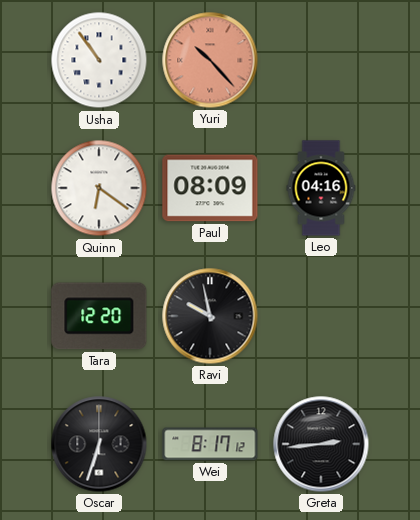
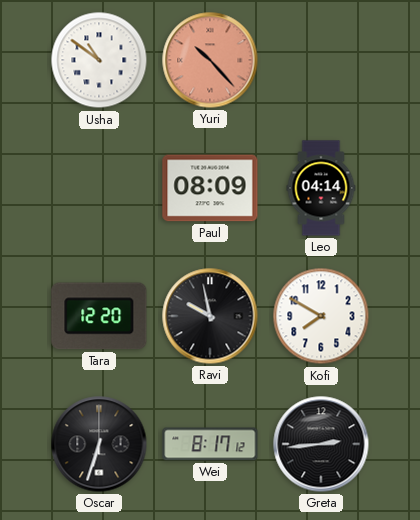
Usha: 10:54 -> 10:51
Quinn: 6:21 -> none
Leo: 04:16 -> 04:14
Kofi: none -> 7:50
